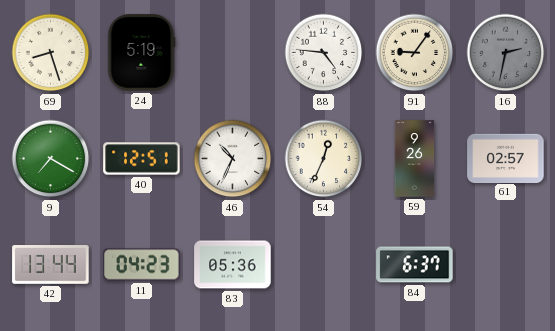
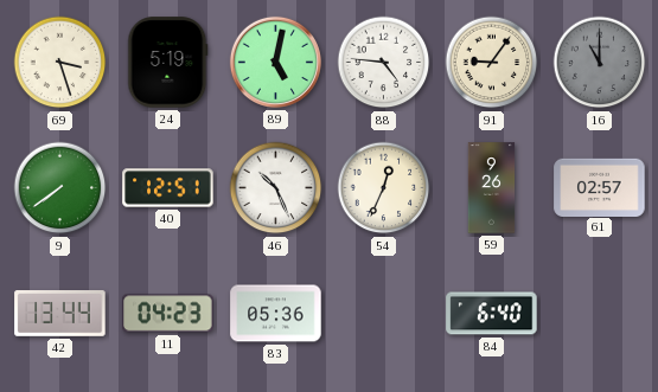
69: 8:27 -> 3:27
89: none -> 5:02
16: 2:32 -> 11:00
9: 7:20 -> 7:39
46: 10:34 -> 10:26
84: 6:37 -> 6:40
